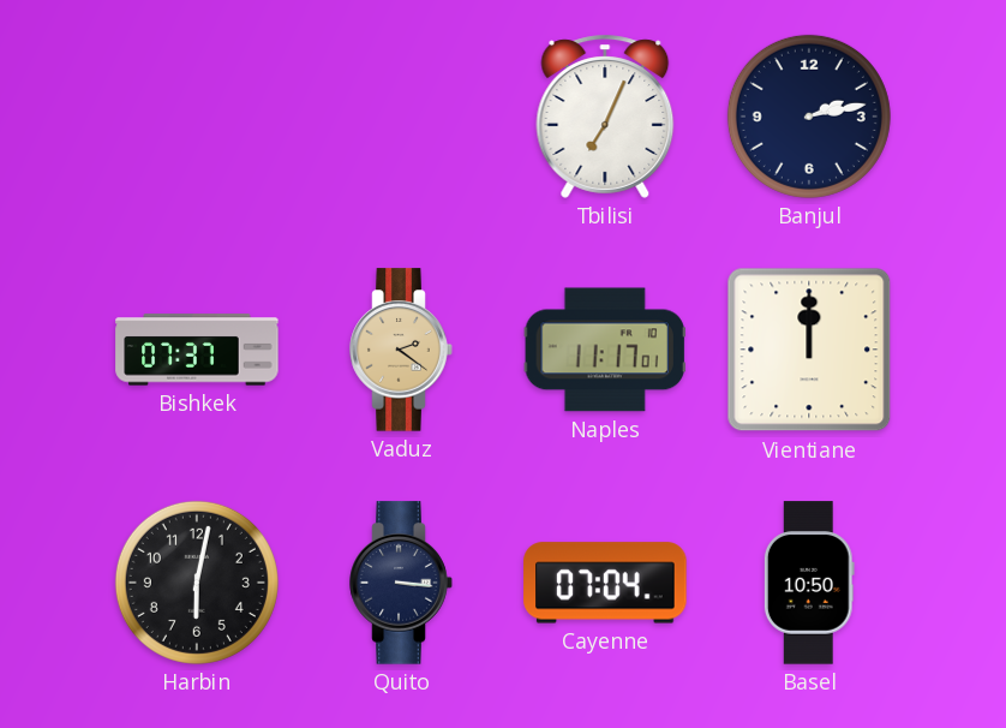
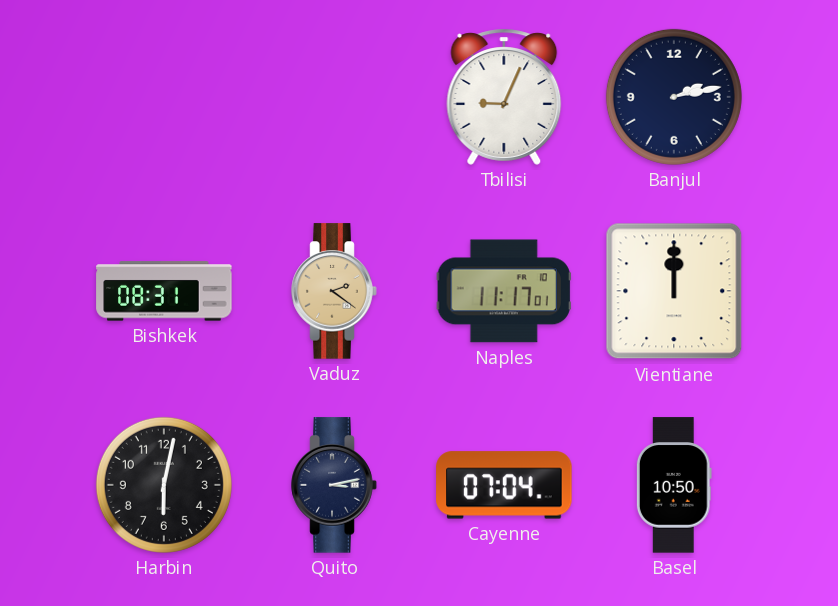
Tbilisi: 7:04 -> 9:04
Bishkek: 07:37 -> 08:31
Quito: 3:16 -> 3:13
